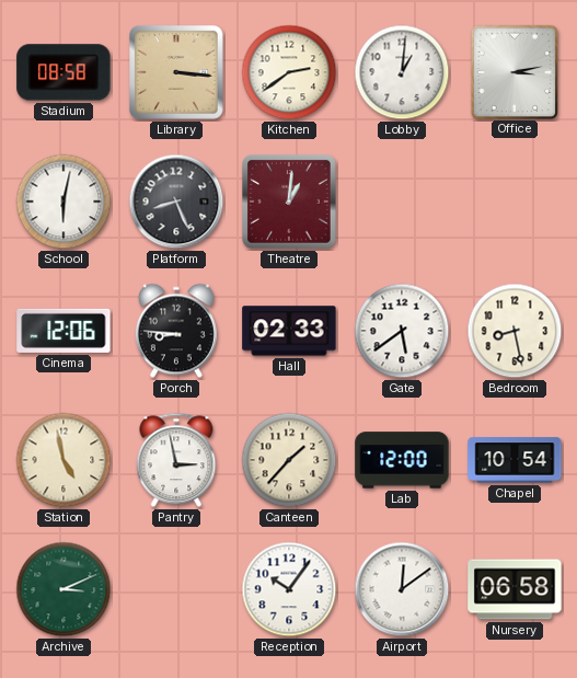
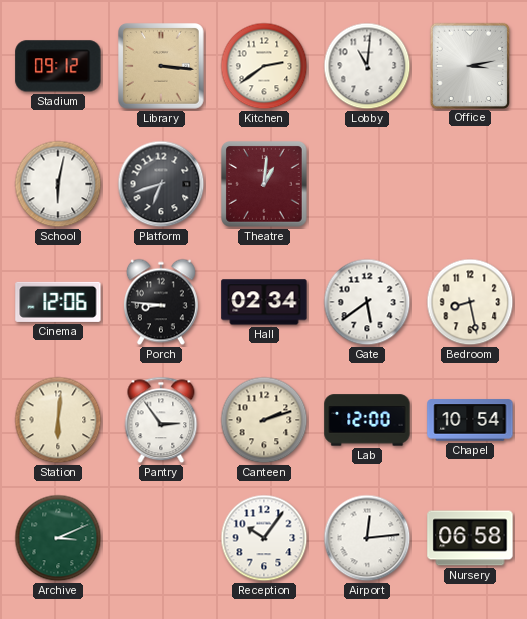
Stadium: 08:58 -> 09:12
Lobby: 1:01 -> 11:01
Platform: 8:26 -> 6:42
Hall: 02:33 -> 02:34
Station: 4:58 -> 6:01
Pantry: 2:58 -> 2:54
Canteen: 1:37 -> 2:12
Airport: 12:09 -> 12:14
